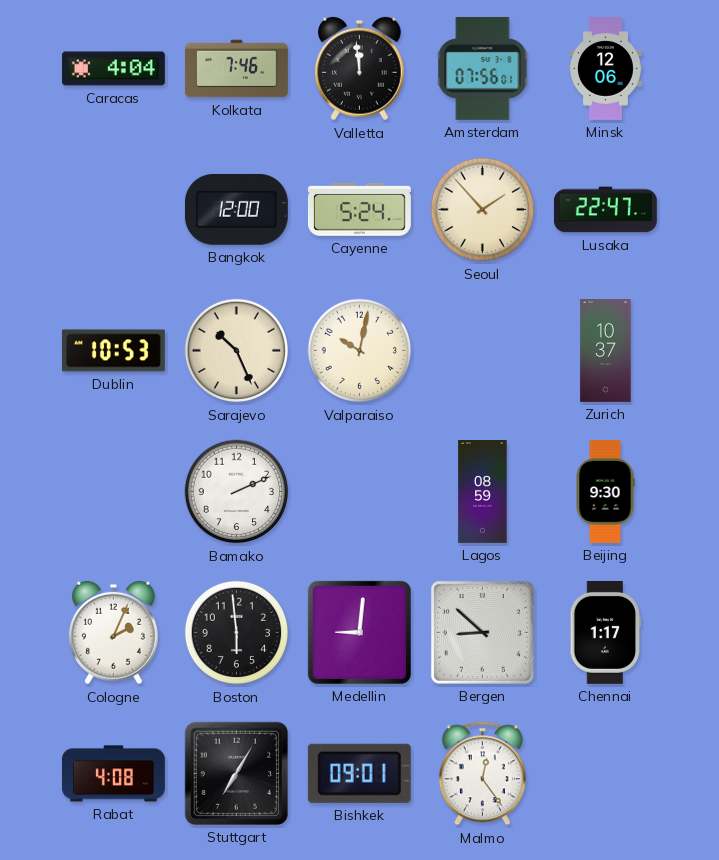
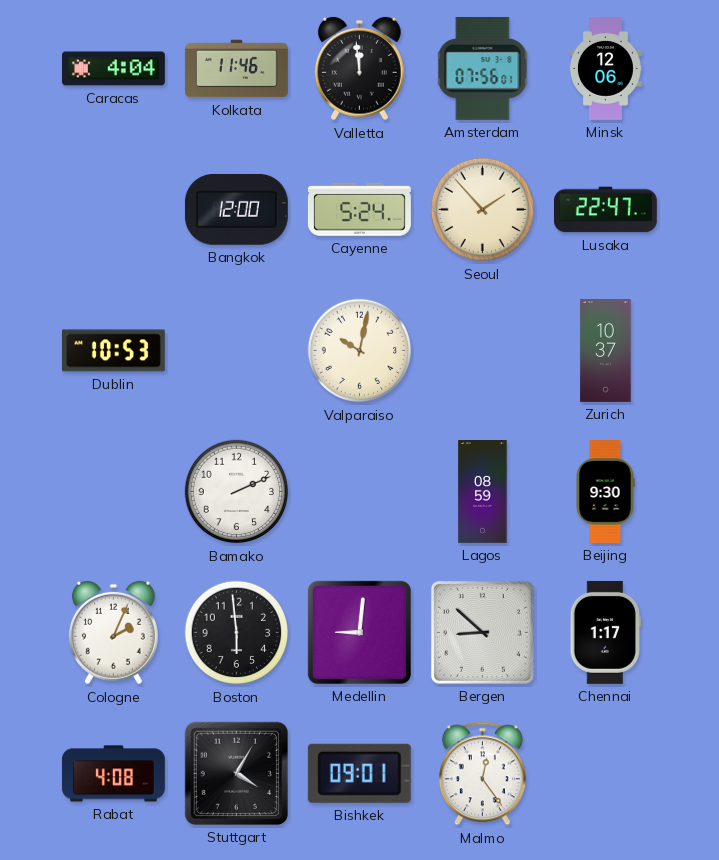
Kolkata: 7:46 -> 11:46
Sarajevo: 10:26 -> none
Stuttgart: 7:05 -> 4:05
